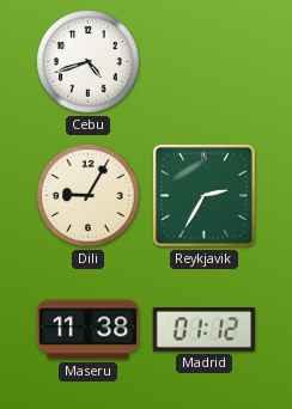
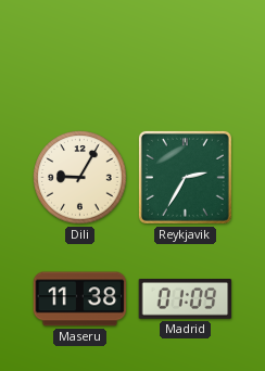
Cebu: 4:42 -> none
Madrid: 01:12 -> 01:09
